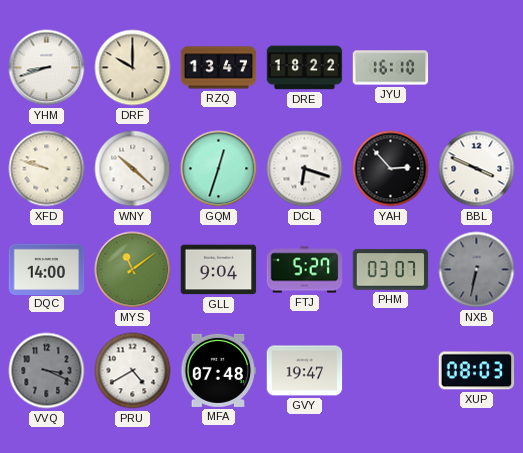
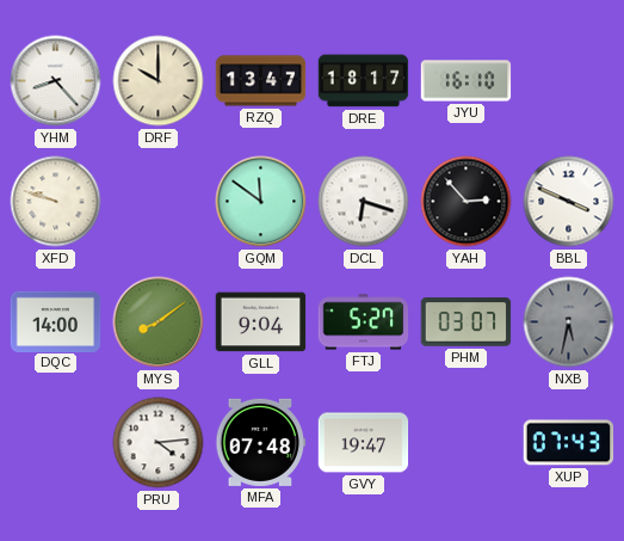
YHM: 8:42 -> 8:23
DRE: 18:22 -> 18:17
WNY: 10:22 -> none
GQM: 12:33 -> 11:51
MYS: 11:09 -> 8:09
NXB: 6:32 -> 5:32
VVQ: 3:19 -> none
PRU: 4:40 -> 4:14
XUP: 08:03 -> 07:43
